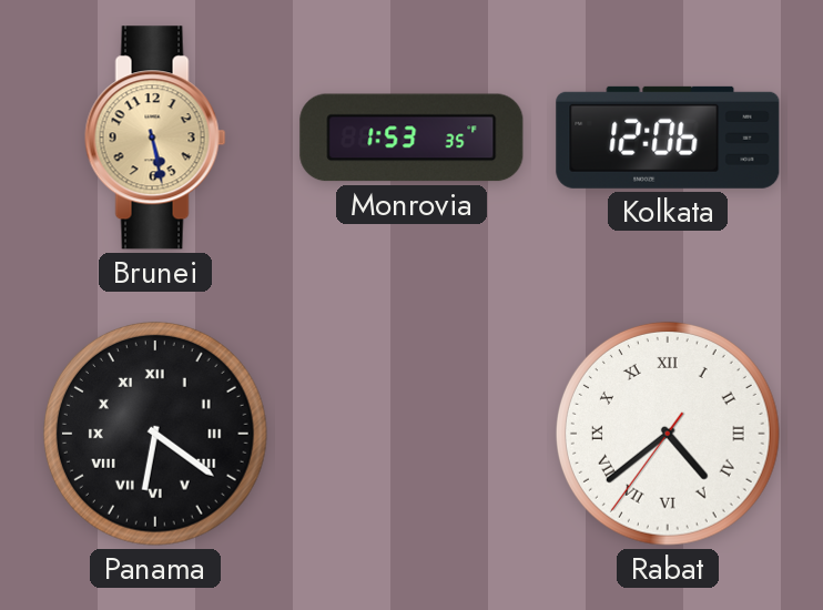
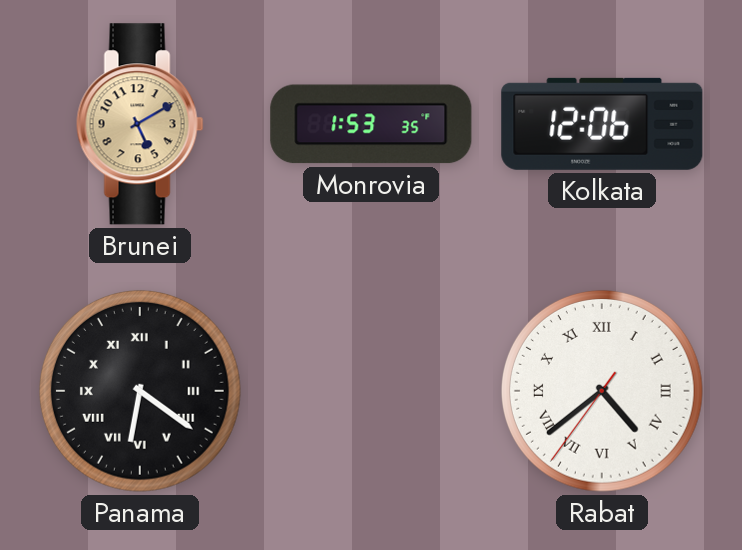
Brunei: 5:28 -> 5:10
